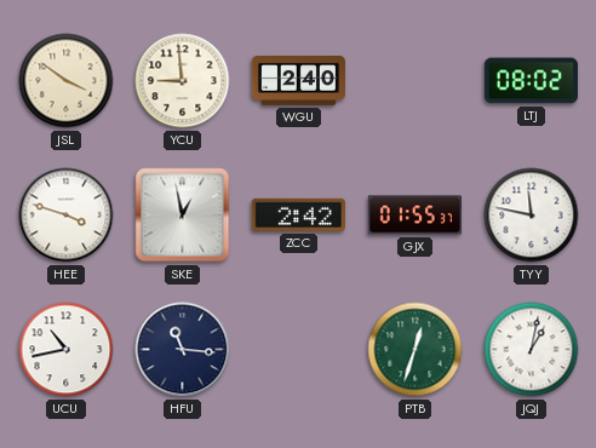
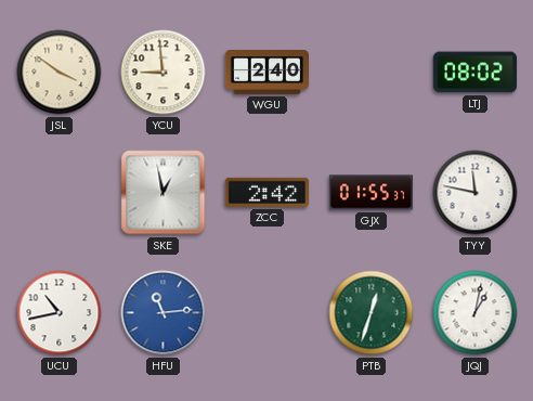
HEE: 3:48 -> none
HFU: 11:16 -> 11:14
HFU dial: navy -> blue
